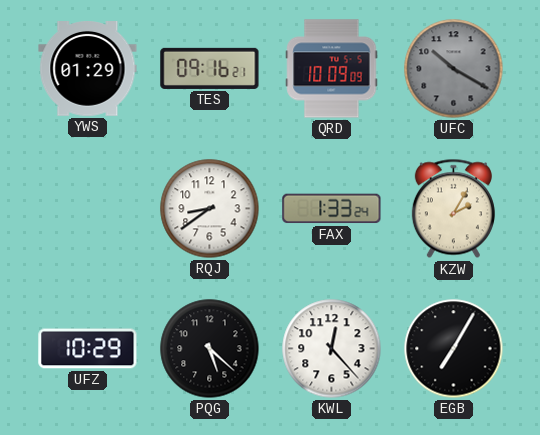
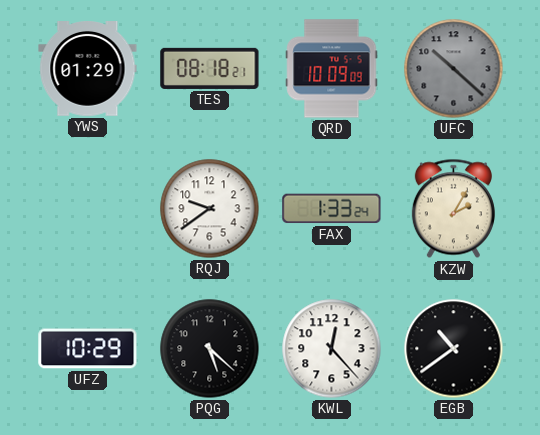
TES: 09:16 -> 08:18
UFC: 10:20 -> 10:22
RQJ: 8:39 -> 9:39
EGB: 7:05 -> 10:39
